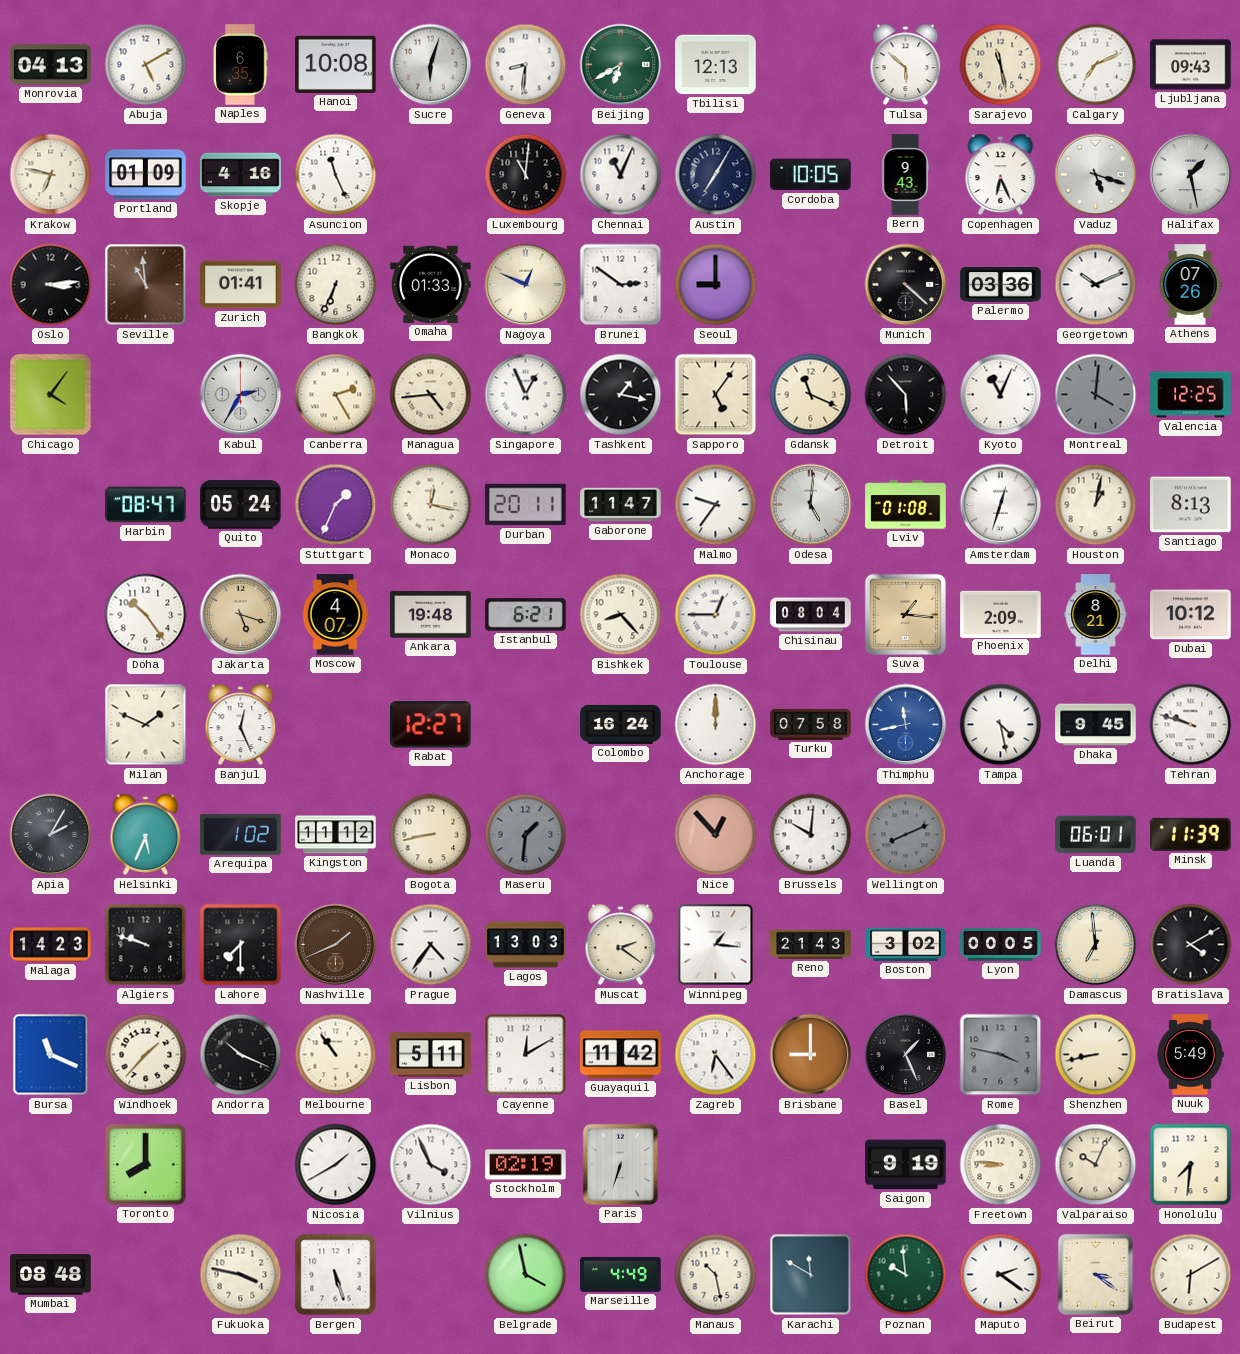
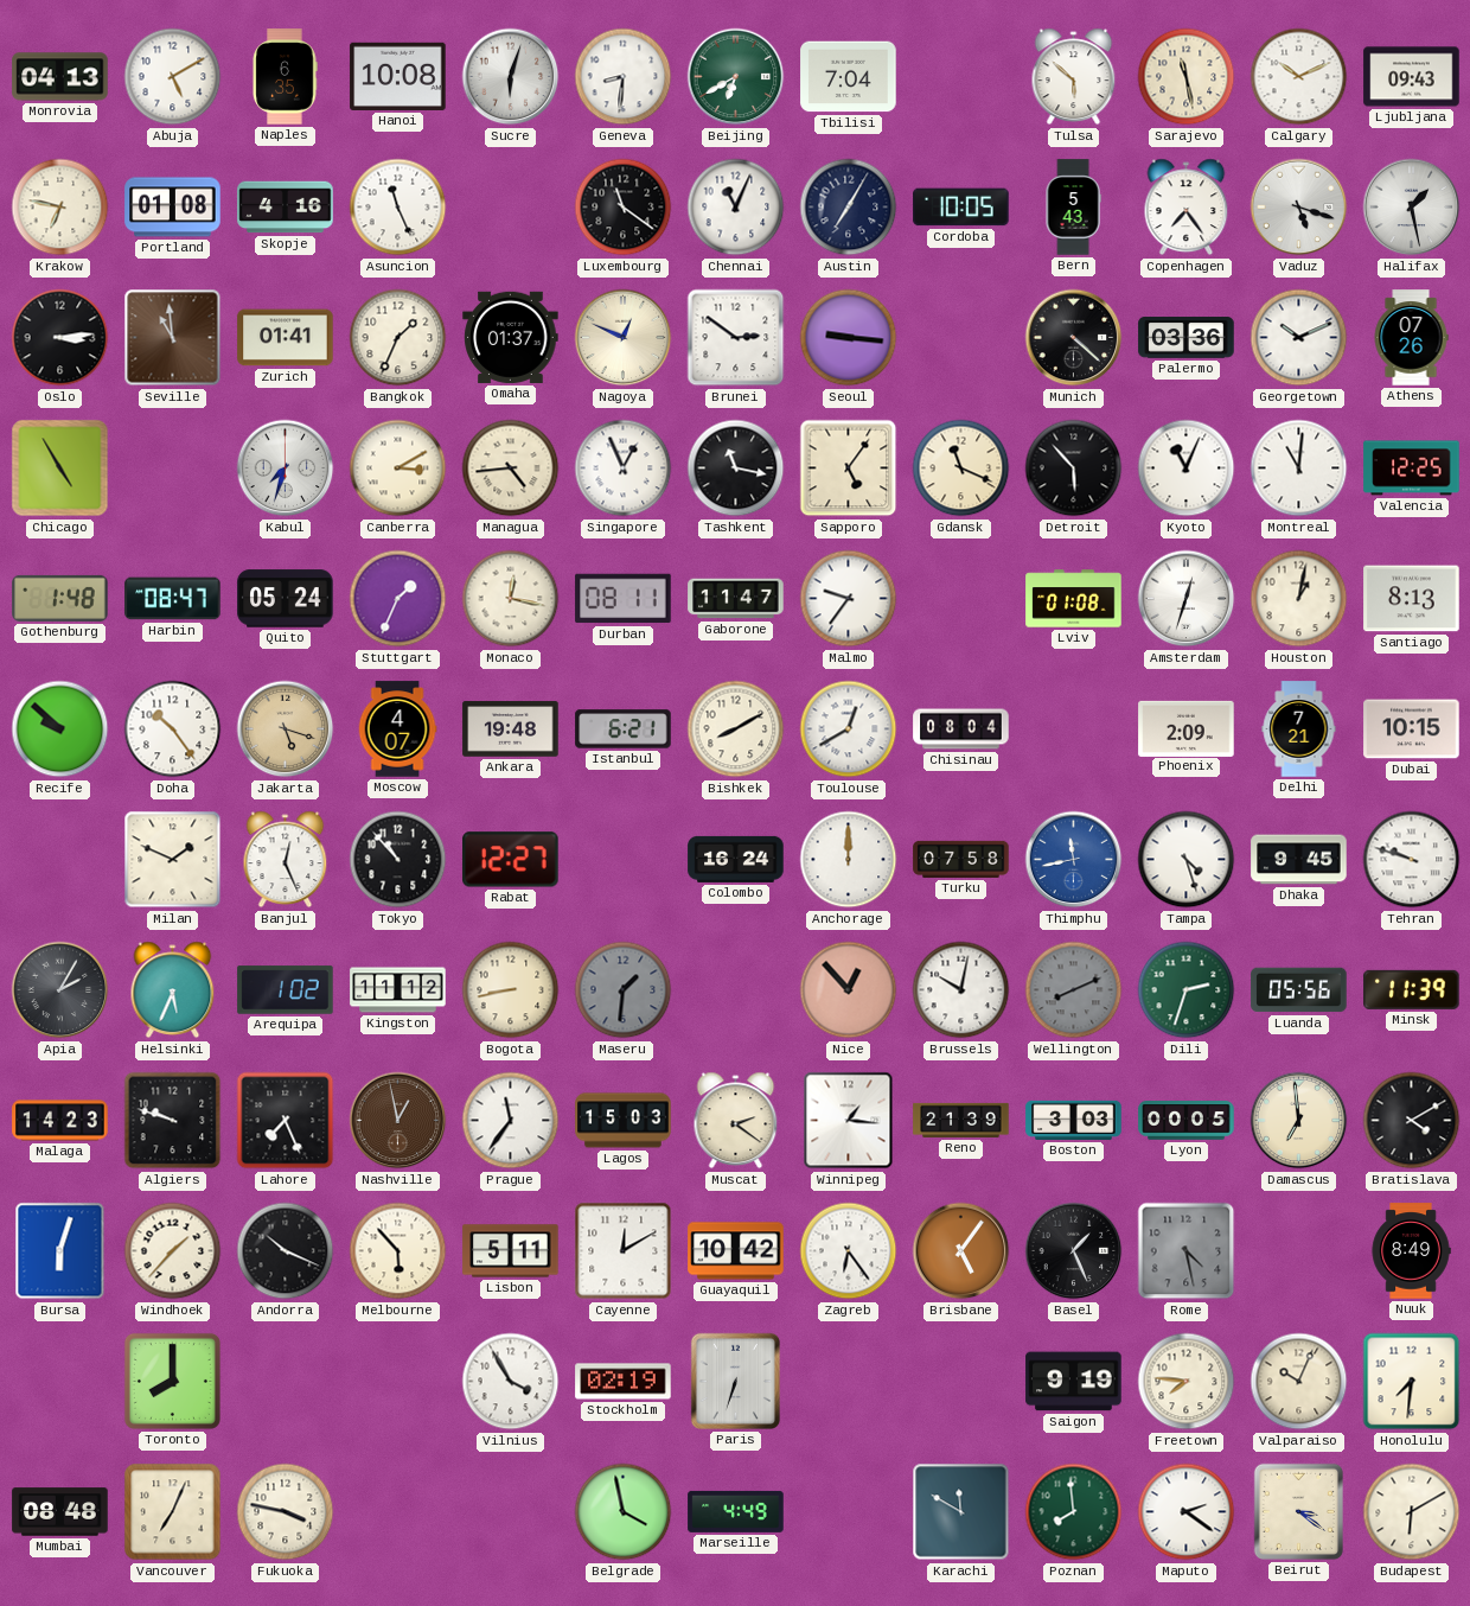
Tbilisi: 12:13 -> 7:04
Calgary: 7:11 -> 10:11
Portland: 01:09 -> 01:08
Luxembourg: 11:01 -> 11:21
Bern: 9:43 -> 5:43
Copenhagen: 6:26 -> 7:24
Bangkok: 6:34 -> 1:34
Omaha: 01:33 -> 01:37
Seoul: 9:00 -> 9:16
Chicago: 4:06 -> 4:55
Kabul: 2:35 -> 7:33
Canberra: 2:25 -> 3:10
Tashkent: 1:17 -> 11:17
Montreal: 4:01 -> 11:01
Montreal dial: grey -> white
Gothenburg: none -> 1:48
Durban: 20:11 -> 08:11
Odesa: 5:01 -> none
Recife: none -> 9:52
Bishkek: 8:23 -> 8:10
Toulouse: 12:45 -> 12:40
Suva: 1:16 -> none
Delhi: 8:21 -> 7:21
Dubai: 10:12 -> 10:15
Tokyo: none -> 10:53
Tampa: 4:28 -> 4:27
Brussels: 10:01 -> 10:02
Dili: none -> 2:33
Luanda: 06:01 -> 05:56
Lahore: 7:30 -> 7:26
Nashville: 1:41 -> 12:58
Prague: 4:36 -> 11:36
Lagos: 13:03 -> 15:03
Reno: 21:43 -> 21:39
Boston: 3:02 -> 3:03
Bursa: 11:19 -> 6:03
Melbourne: 10:54 -> 5:53
Guayaquil: 11:42 -> 10:42
Brisbane: 9:00 -> 5:06
Rome: 3:47 -> 4:28
Shenzhen: 8:43 -> none
Nuuk: 5:49 -> 8:49
Nicosia: 1:40 -> none
Vilnius: 3:56 -> 3:55
Freetown: 8:46 -> 7:46
Vancouver: none -> 7:04
Bergen: 5:27 -> none
Manaus: 10:28 -> none
Poznan: 9:59 -> 7:59
